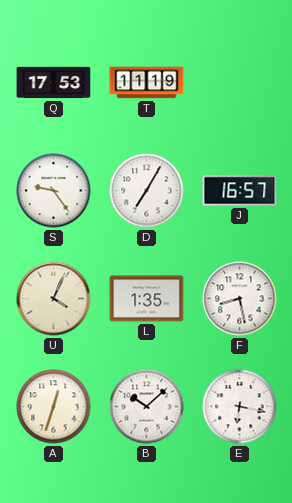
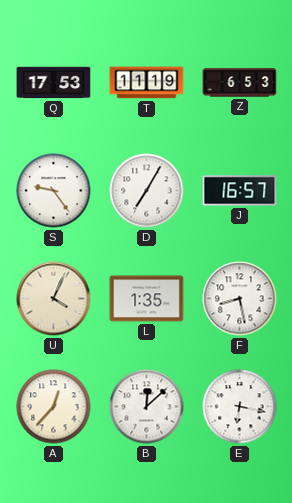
Z: none -> 6:53
A: 12:33 -> 12:37
B: 10:08 -> 12:08
